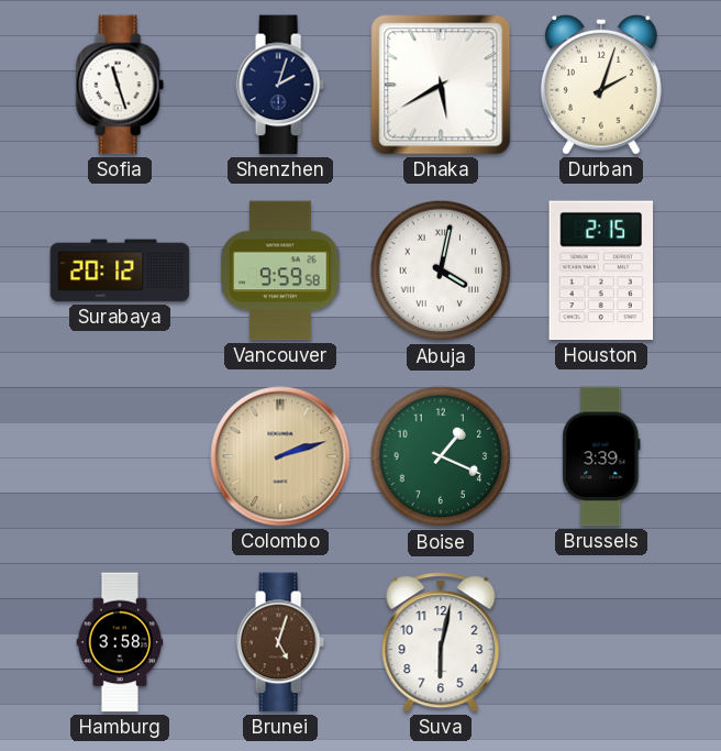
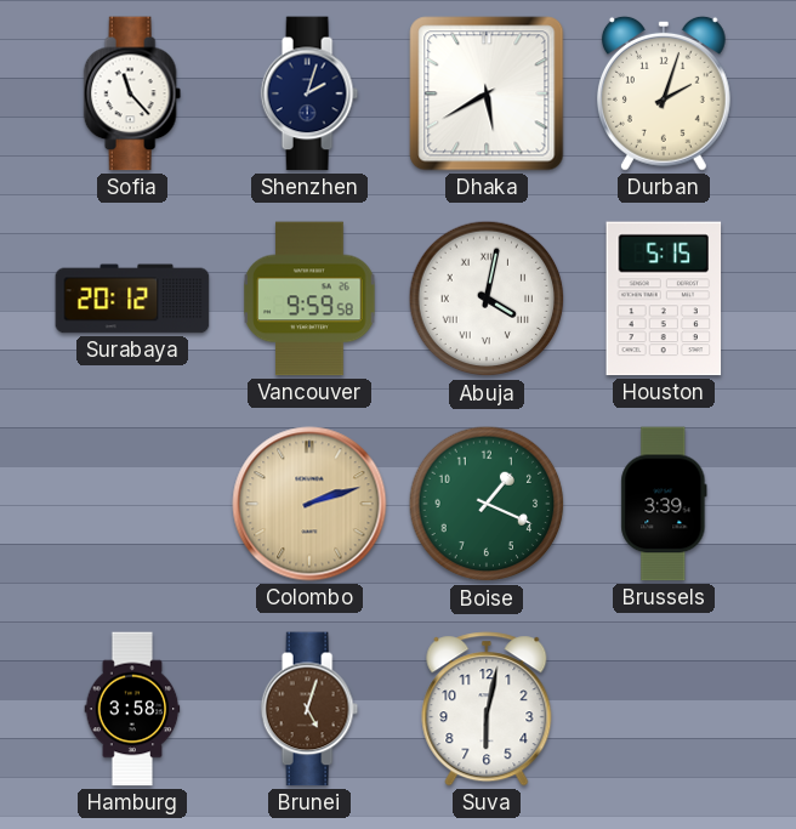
Sofia: 11:27 -> 11:23
Houston: 2:15 -> 5:15
